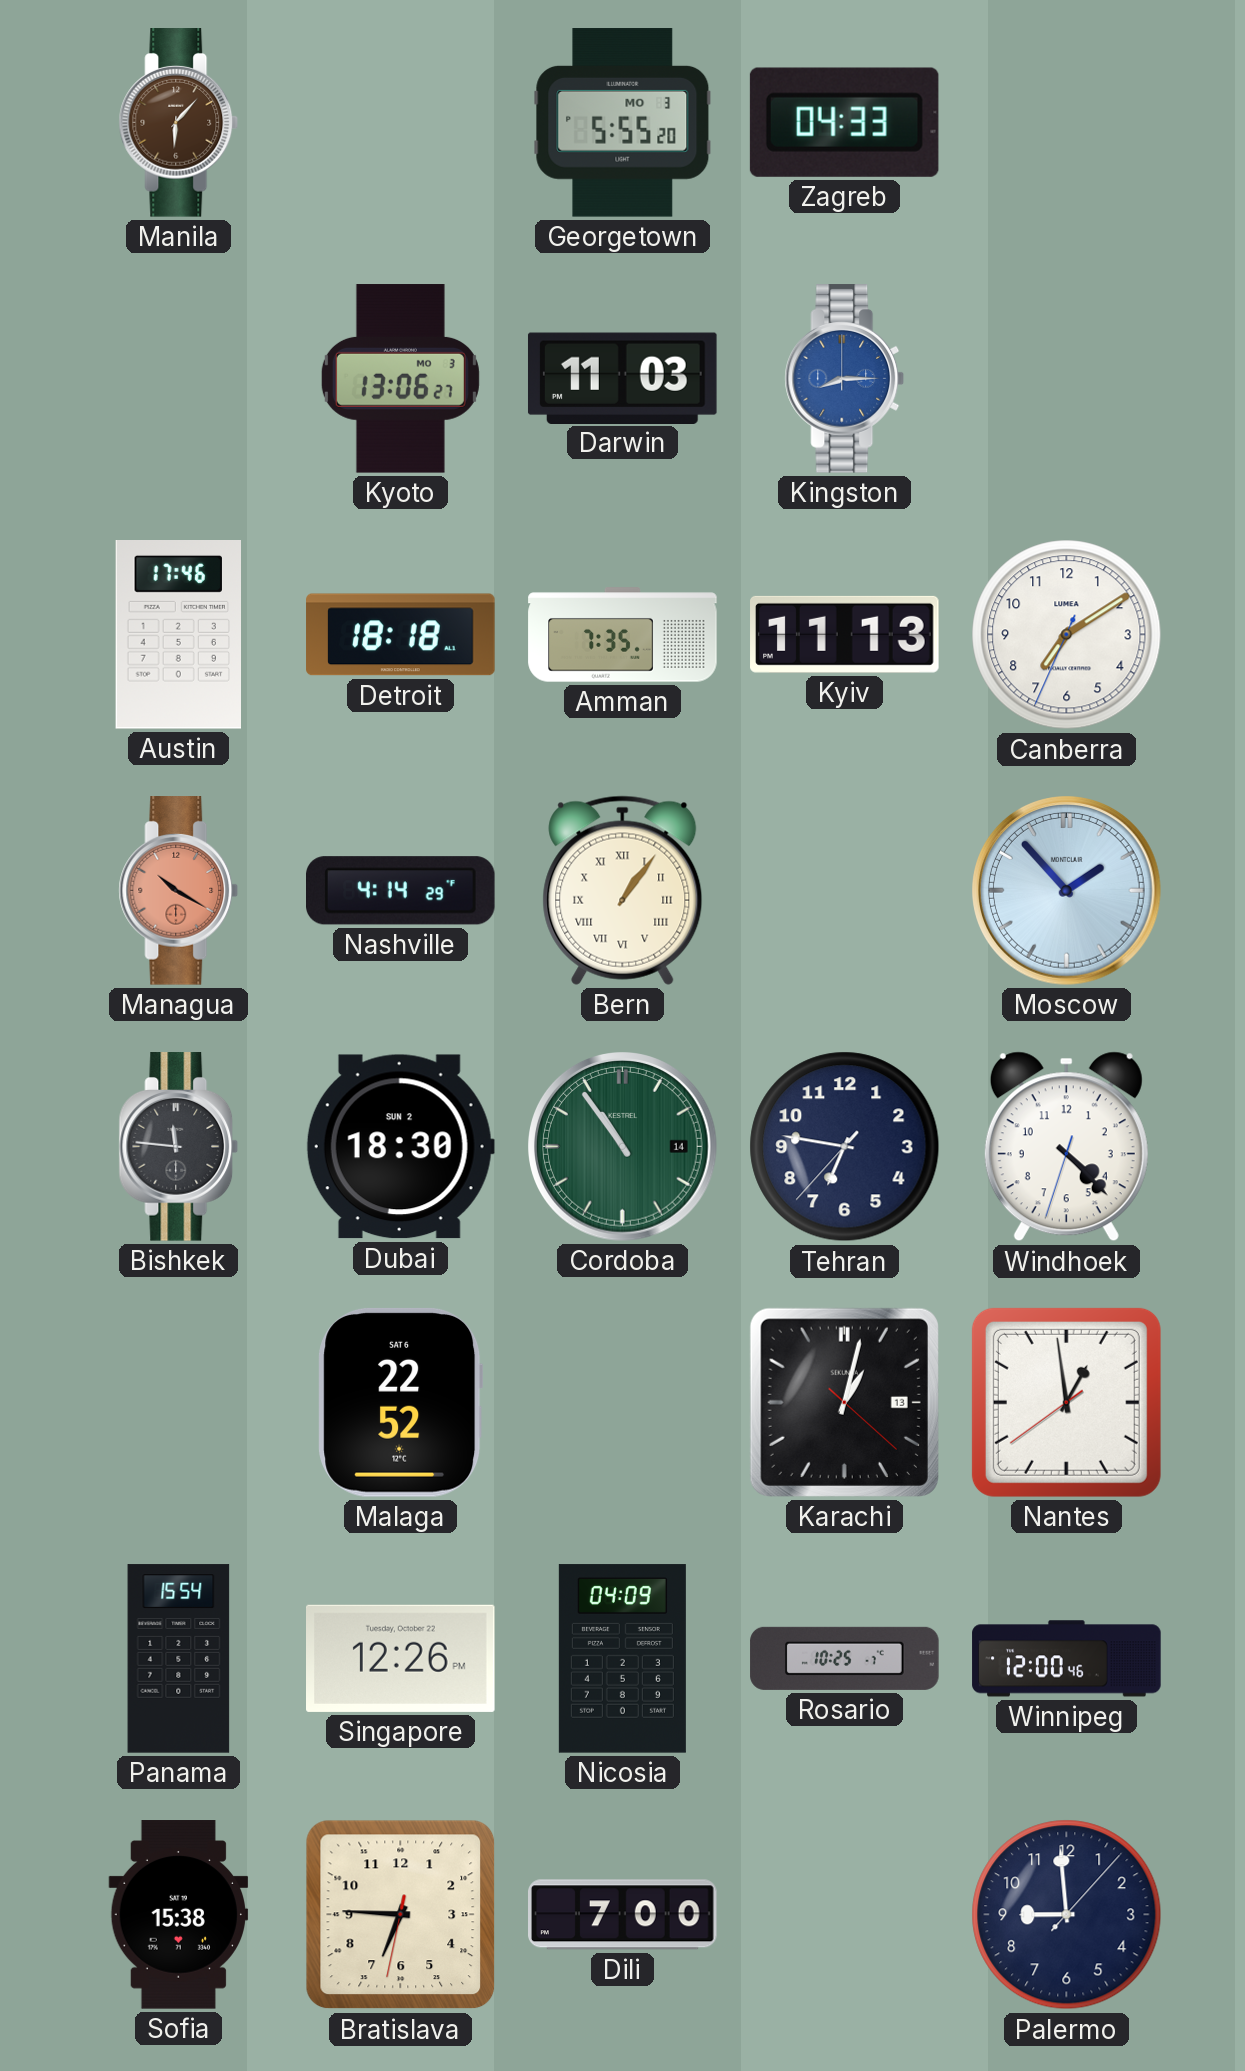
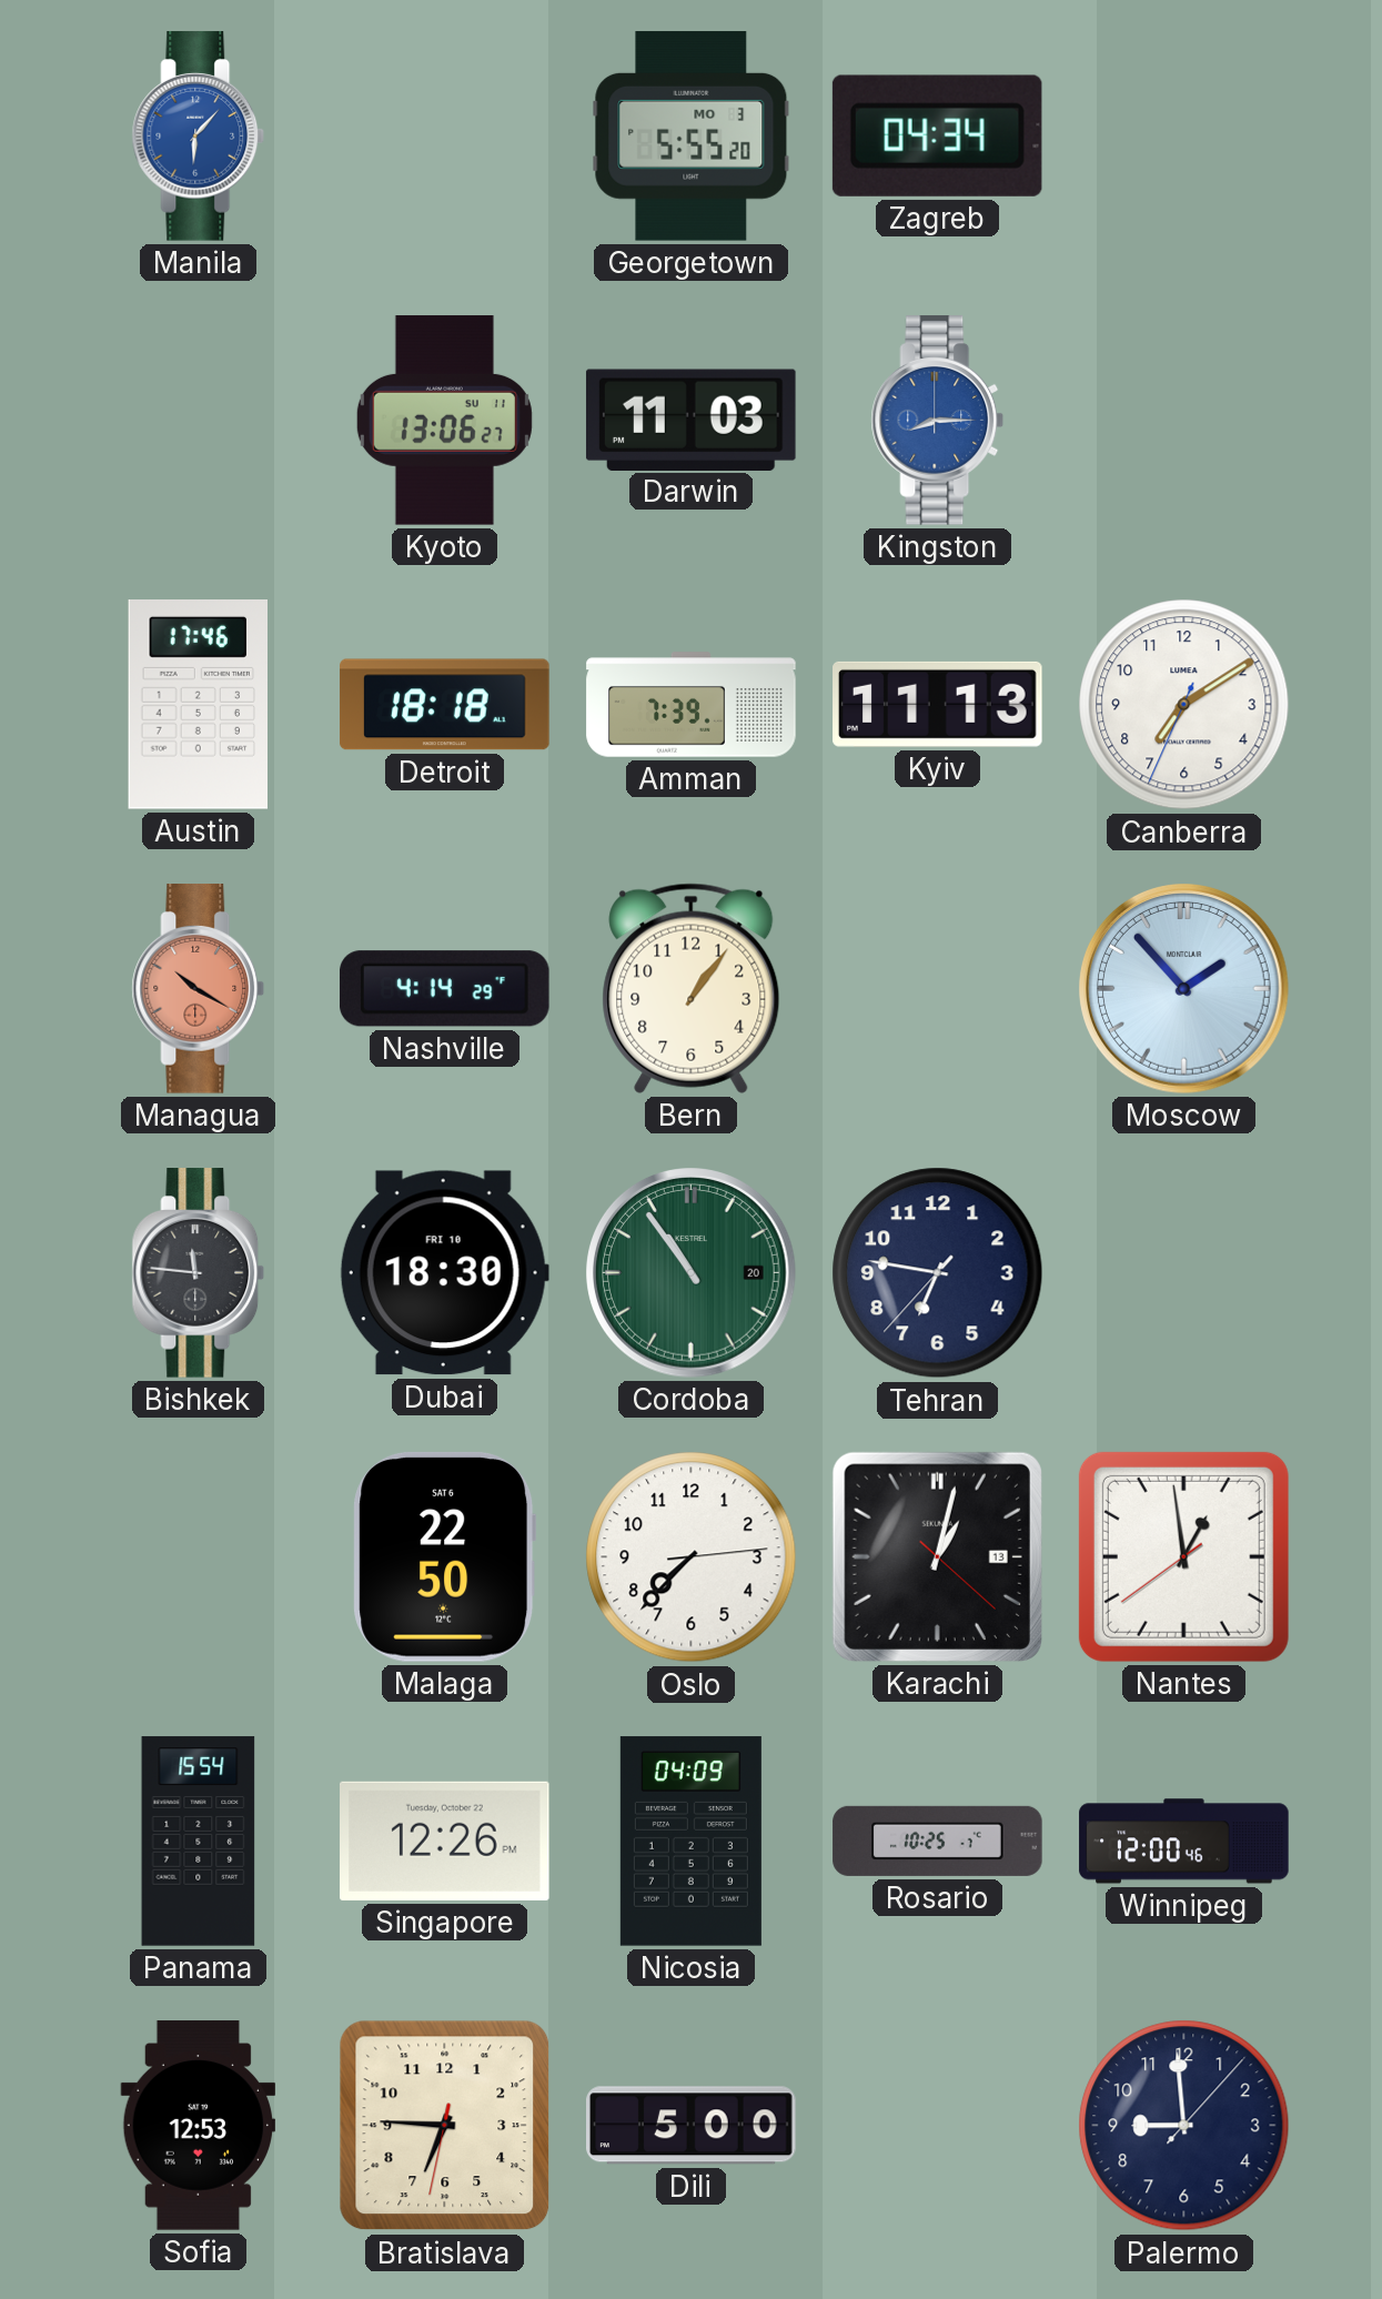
Manila dial: brown -> blue
Zagreb: 04:33 -> 04:34
Kyoto date: MO 3 -> SU 11
Amman: 7:35 -> 7:39
Bern numerals: Roman -> Arabic
Dubai date: SUN 2 -> FRI 10
Cordoba date: 14 -> 20
Windhoek: 4:22 -> none
Malaga: 22:52 -> 22:50
Oslo: none -> 7:37
Sofia: 15:38 -> 12:53
Dili: 7:00 -> 5:00
